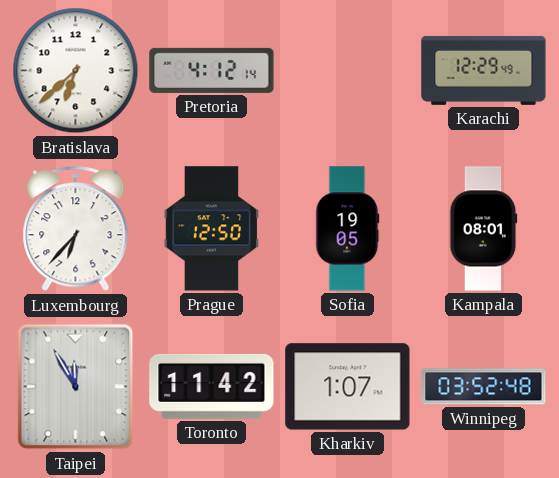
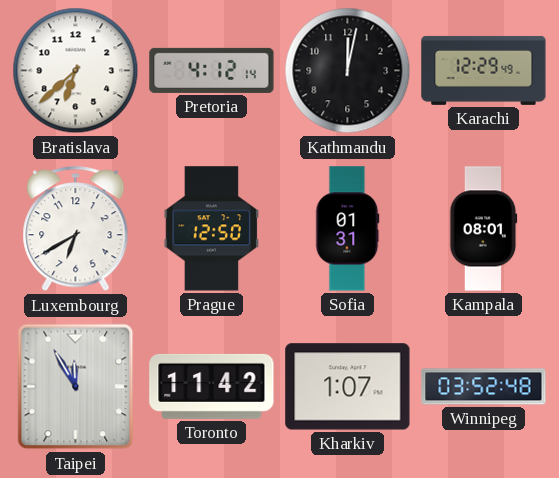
Kathmandu: none -> 12:02
Luxembourg: 6:37 -> 6:40
Sofia: 19:05 -> 01:31
